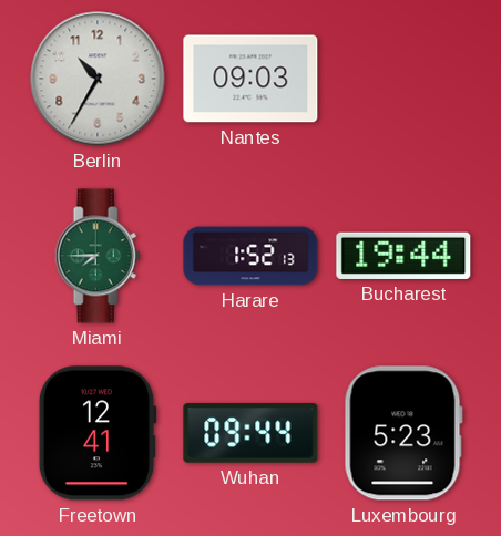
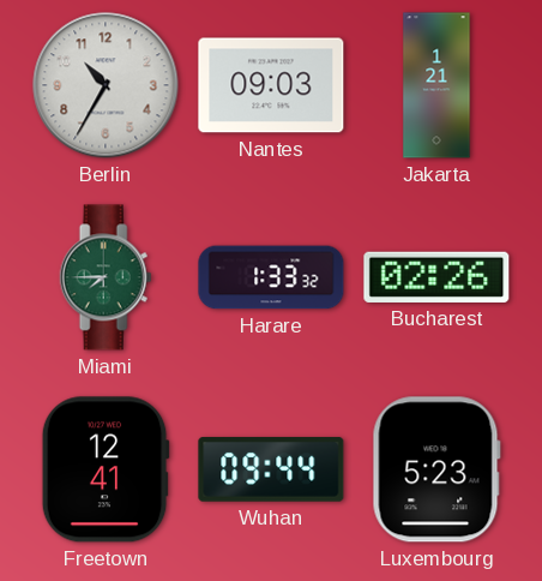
Jakarta: none -> 1:21
Harare: 1:52 -> 1:33
Bucharest: 19:44 -> 02:26
